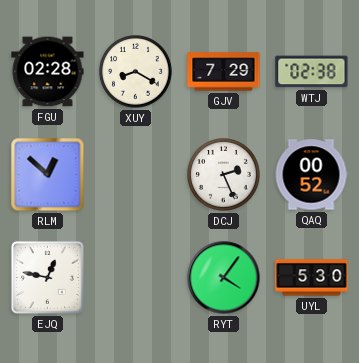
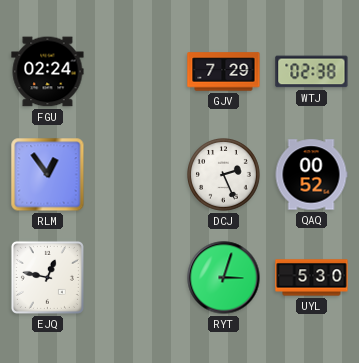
FGU: 02:28 -> 02:24
XUY: 8:20 -> none
RLM: 12:52 -> 12:54
RYT: 4:06 -> 3:03
